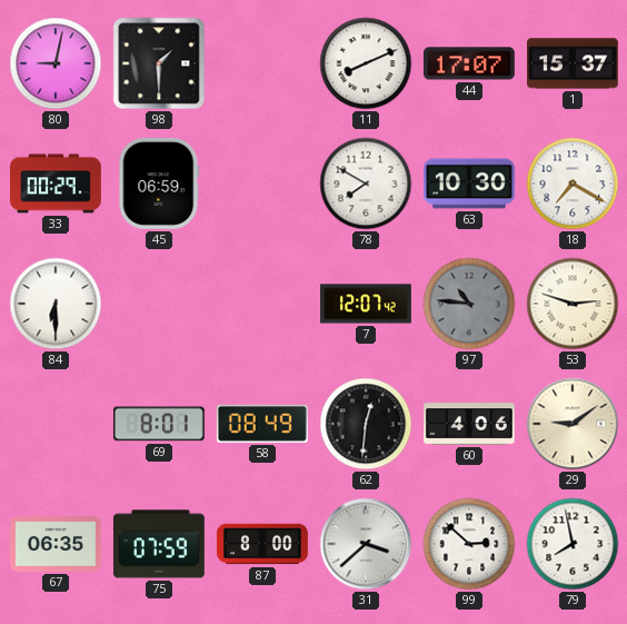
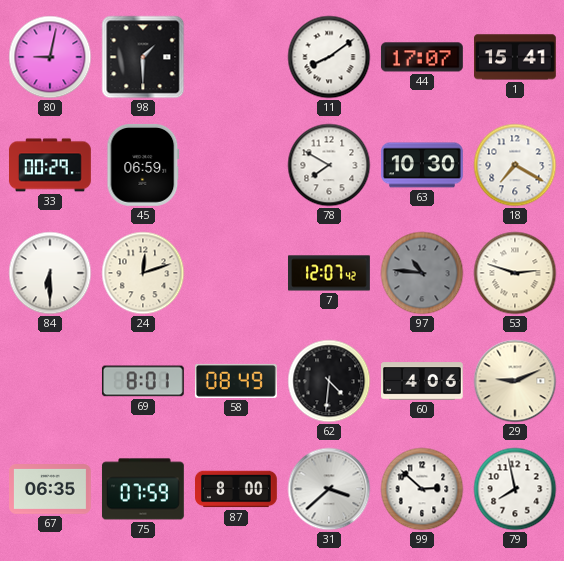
11: 8:11 -> 8:09
1: 15:37 -> 15:41
24: none -> 12:12
62: 12:31 -> 4:31
29: 9:09 -> 9:11
